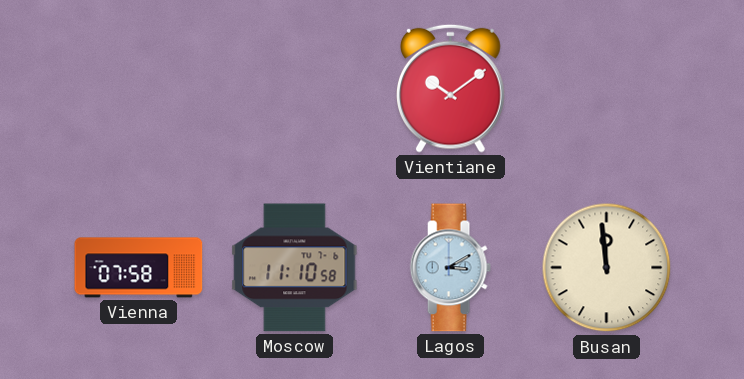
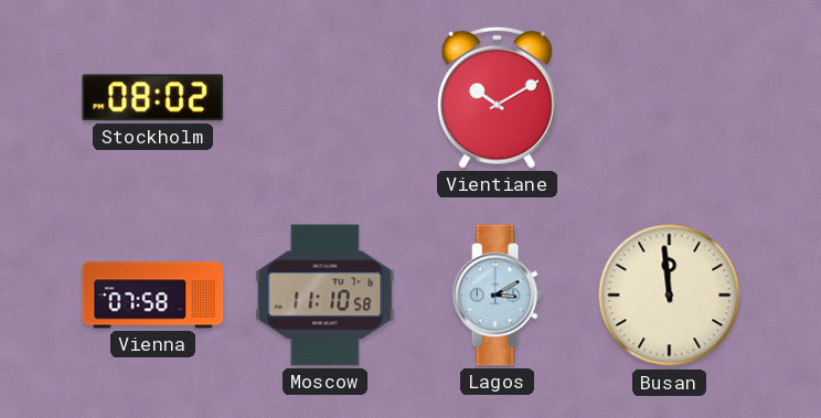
Stockholm: none -> 08:02
Vientiane: 10:09 -> 10:10
